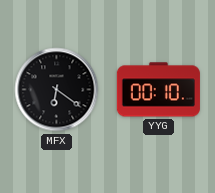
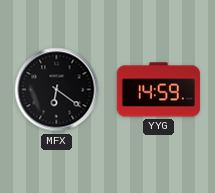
YYG: 00:10 -> 14:59
